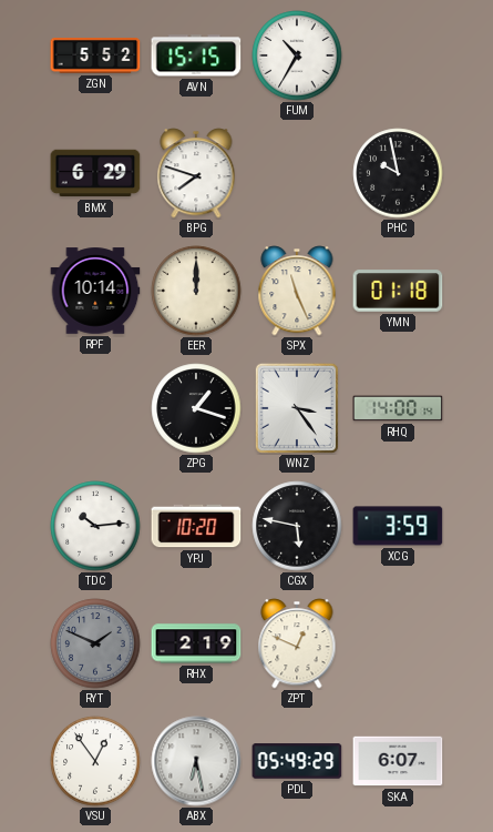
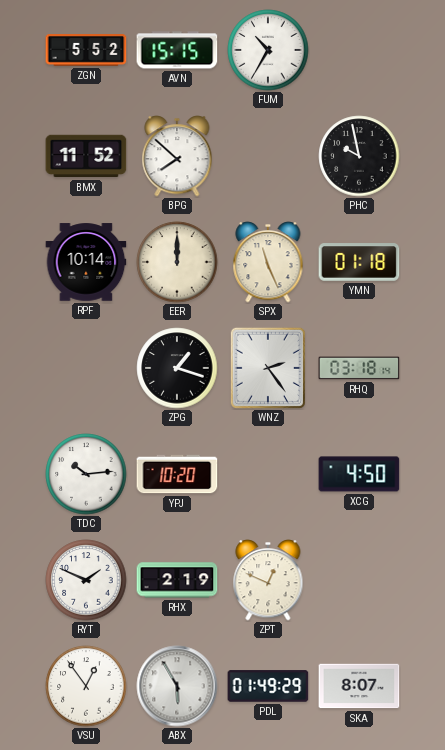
BMX: 6:29 -> 11:52
BPG: 7:48 -> 7:52
WNZ: 3:24 -> 2:24
RHQ: 14:00 -> 03:18
CGX: 5:47 -> none
XCG: 3:59 -> 4:50
RYT dial: grey -> white
ABX: 6:28 -> 5:55
PDL: 05:49 -> 01:49
SKA: 6:07 -> 8:07
